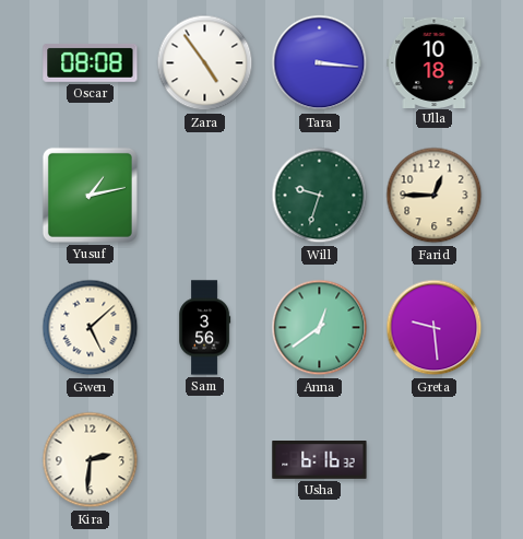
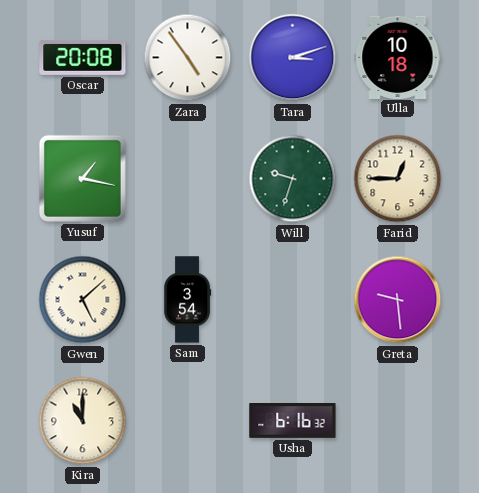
Oscar: 08:08 -> 20:08
Tara: 3:16 -> 3:12
Yusuf: 1:13 -> 1:17
Sam: 3:56 -> 3:54
Anna: 12:39 -> none
Kira: 2:31 -> 11:00
